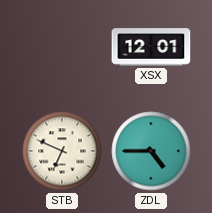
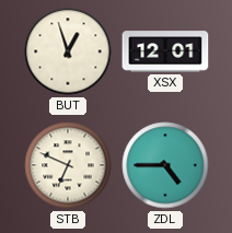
BUT: none -> 12:57
